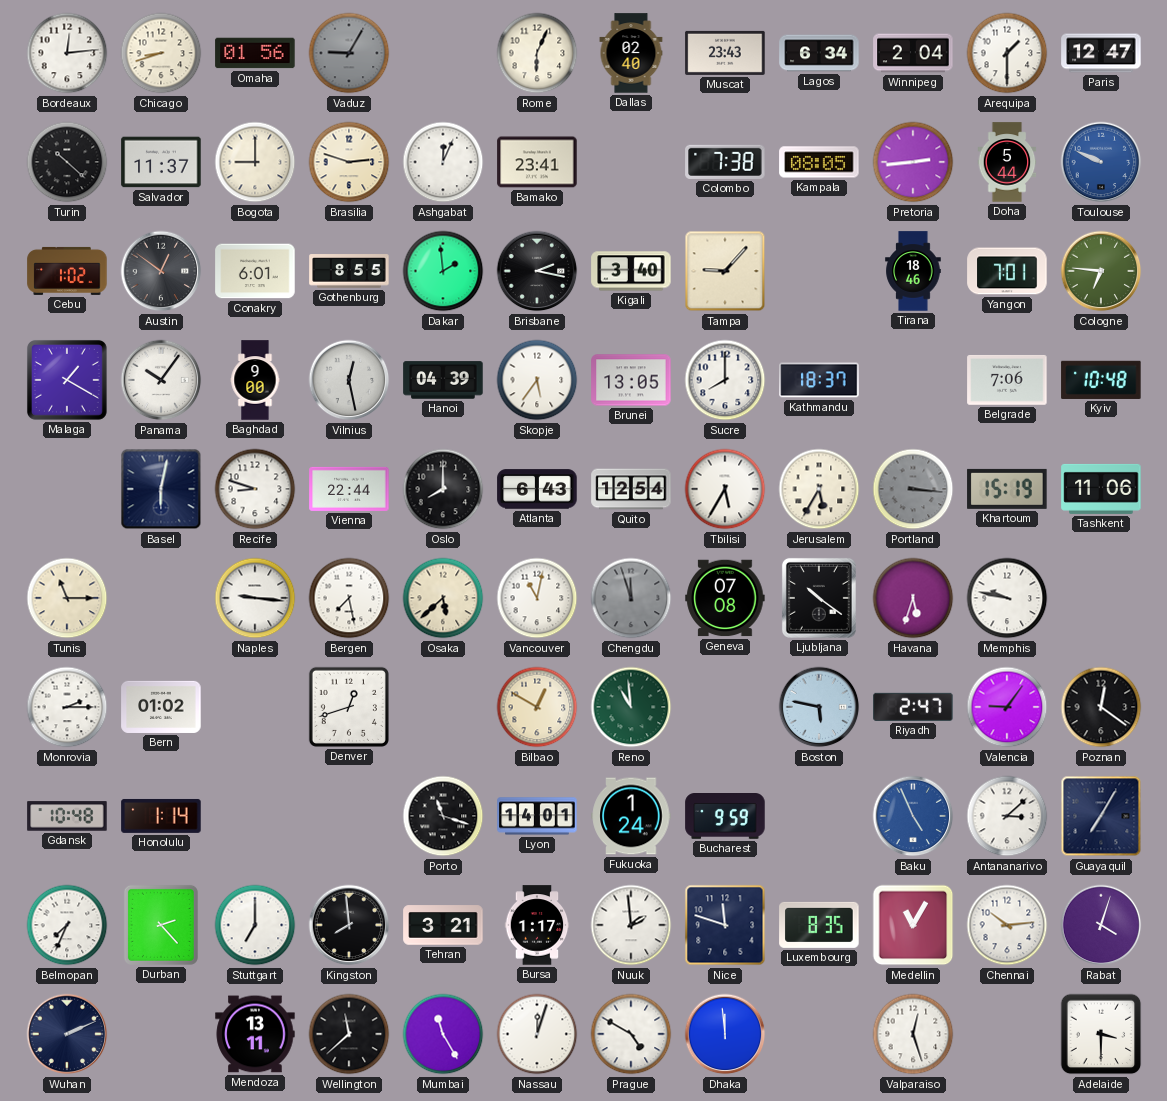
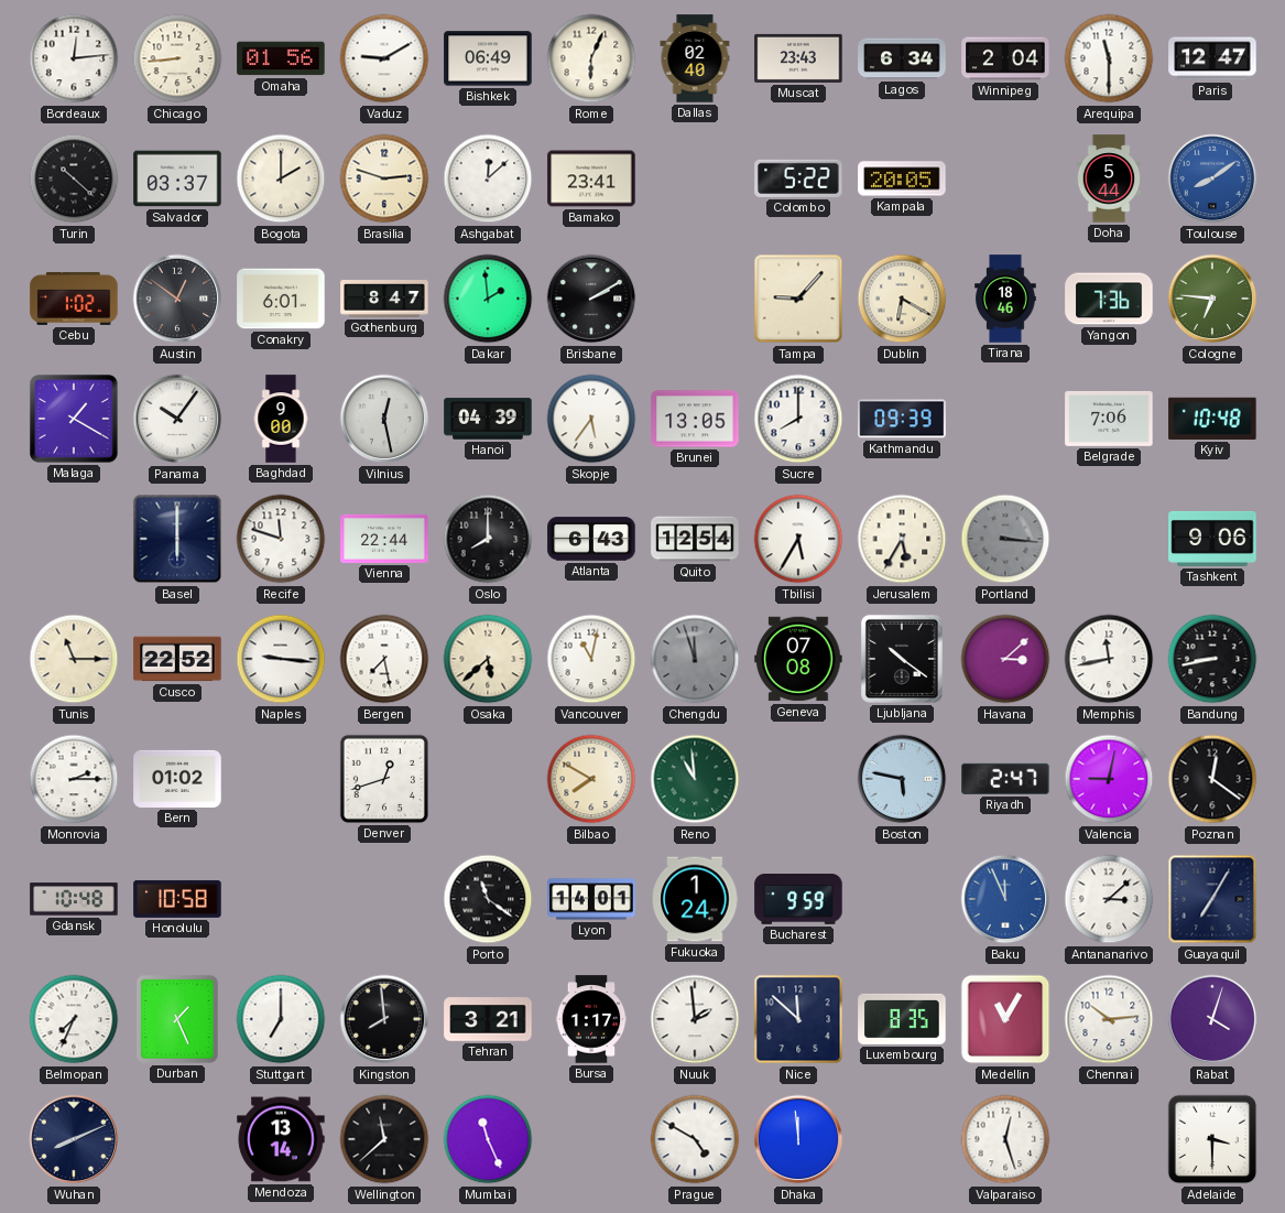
Chicago: 8:42 -> 8:44
Vaduz: 9:05 -> 9:10
Vaduz dial: grey -> white
Bishkek: none -> 06:49
Arequipa: 1:30 -> 11:30
Salvador: 11:37 -> 03:37
Bogota: 9:00 -> 2:00
Ashgabat: 12:04 -> 12:08
Colombo: 7:38 -> 5:22
Kampala: 08:05 -> 20:05
Pretoria: 2:44 -> none
Toulouse: 9:49 -> 8:09
Gothenburg: 8:55 -> 8:47
Brisbane: 2:17 -> 2:10
Kigali: 3:40 -> none
Dublin: none -> 6:20
Yangon: 7:01 -> 7:36
Kathmandu: 18:37 -> 09:39
Basel: 6:02 -> 6:00
Recife: 8:48 -> 11:48
Khartoum: 15:19 -> none
Tashkent: 11:06 -> 9:06
Cusco: none -> 22:52
Havana: 5:33 -> 3:08
Memphis: 9:47 -> 11:43
Bandung: none -> 8:43
Bilbao: 12:50 -> 7:50
Valencia: 9:06 -> 9:02
Honolulu: 1:14 -> 10:58
Porto: 11:18 -> 11:21
Baku: 4:56 -> 11:56
Durban: 2:23 -> 1:26
Nice: 11:48 -> 11:52
Wuhan: 2:11 -> 8:11
Mendoza: 13:11 -> 13:14
Mumbai: 11:25 -> 11:26
Nassau: 12:03 -> none
